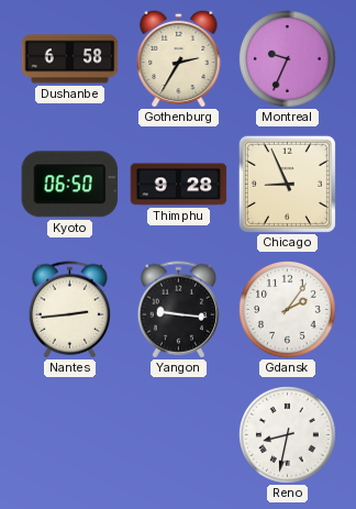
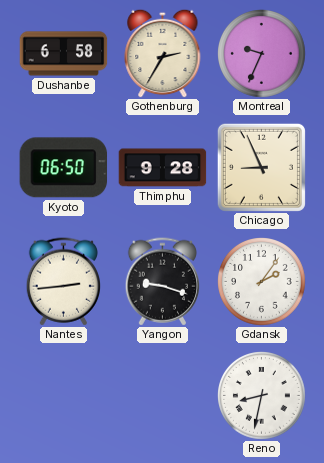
Yangon: 9:16 -> 9:18
